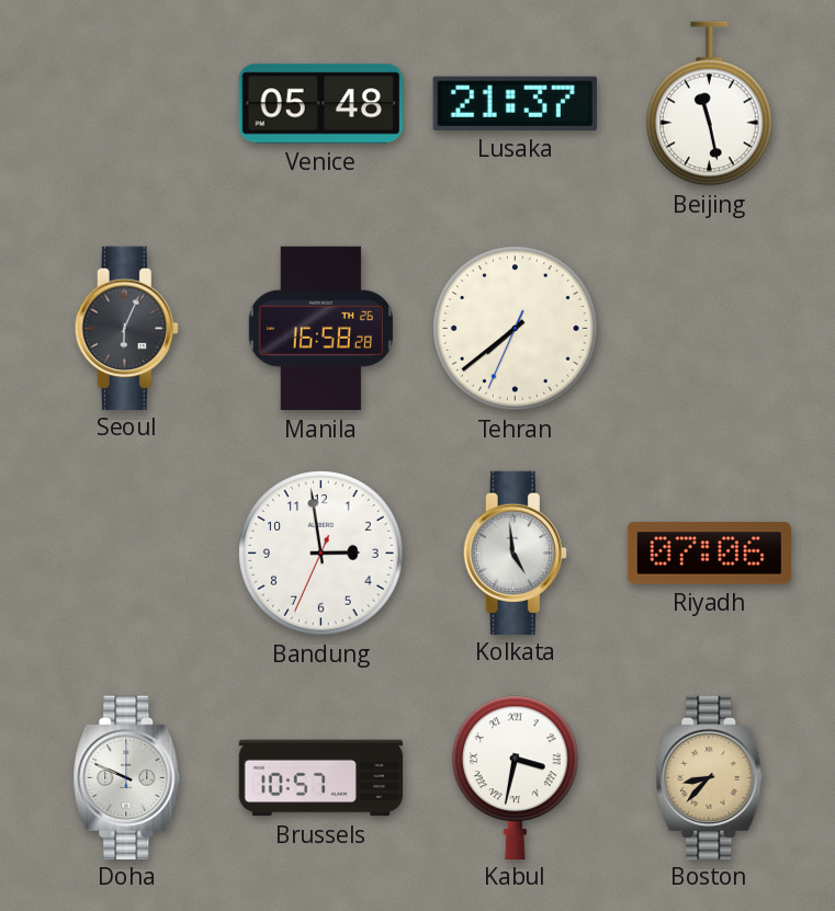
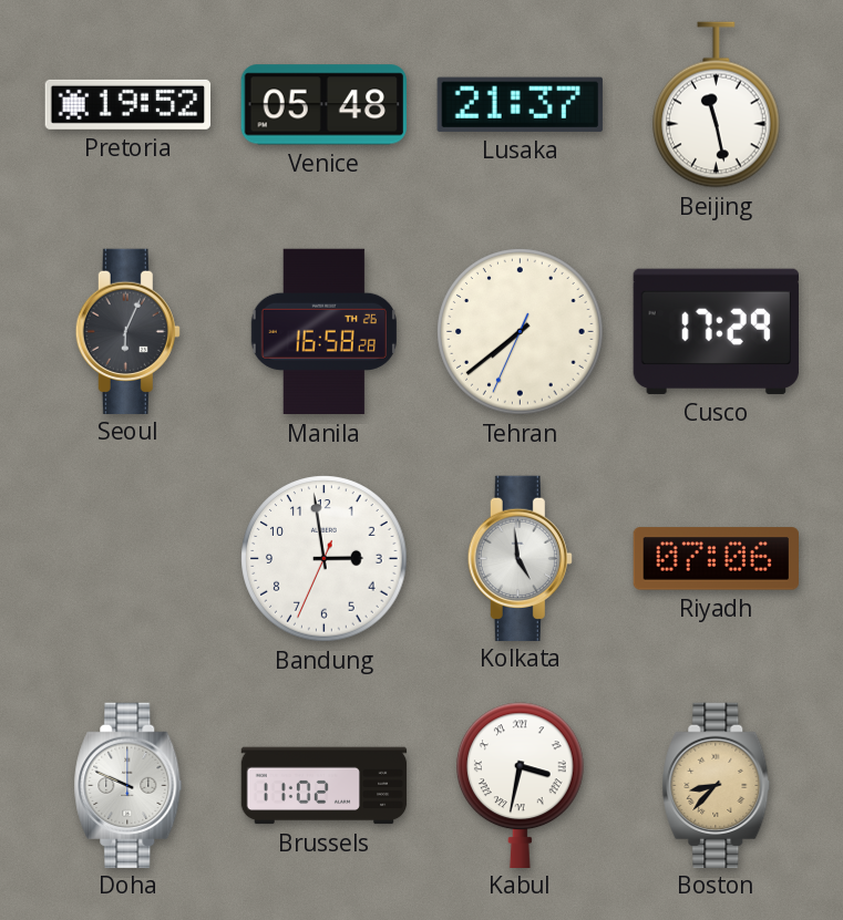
Pretoria: none -> 19:52
Cusco: none -> 17:29
Brussels: 10:57 -> 11:02
